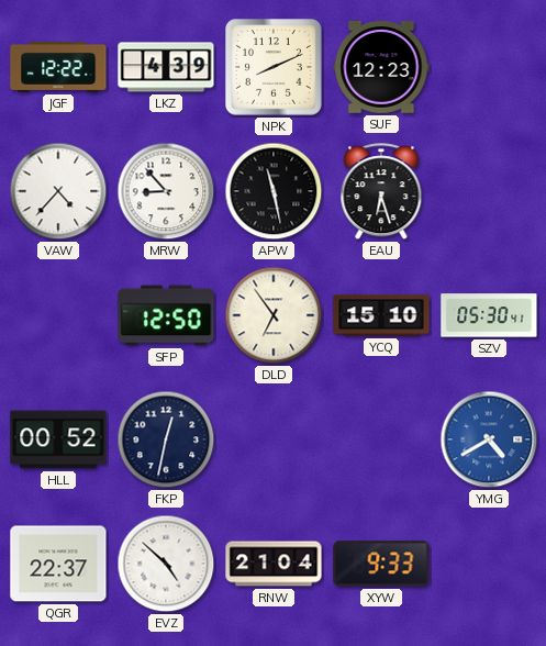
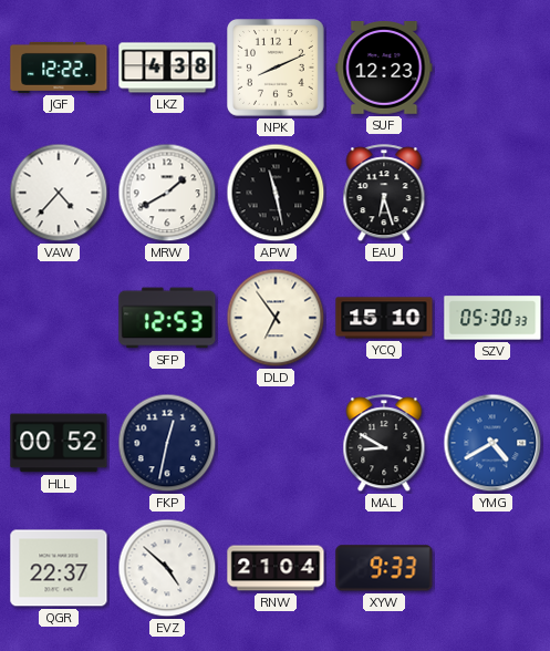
LKZ: 4:39 -> 4:38
MRW: 8:53 -> 1:40
SFP: 12:50 -> 12:53
SZV: 05:30:41 -> 05:30:33
MAL: none -> 8:50
